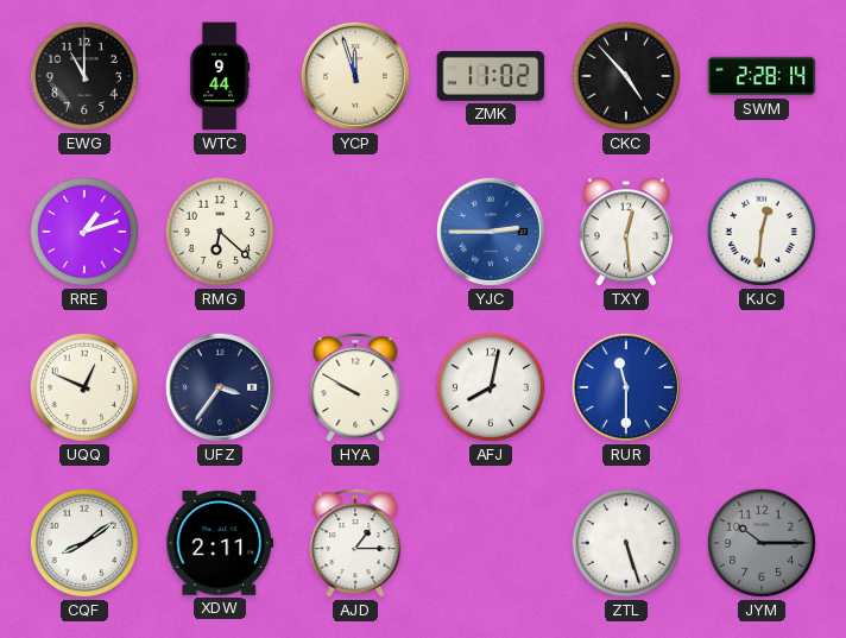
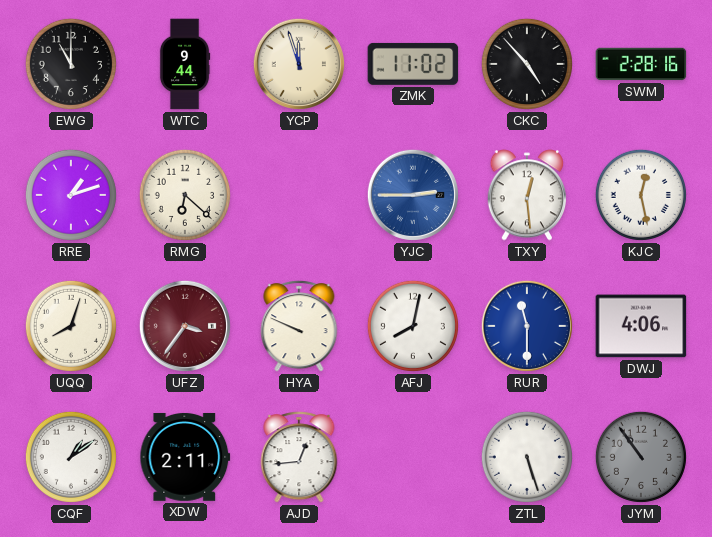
SWM: 2:28:14 -> 2:28:16
KJC: 12:31 -> 12:28
UQQ: 12:49 -> 8:03
UFZ dial: navy -> burgundy
HYA: 9:50 -> 9:49
DWJ: none -> 4:06
CQF: 8:09 -> 1:09
AJD: 1:15 -> 12:44
JYM: 10:15 -> 10:54
